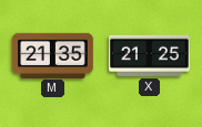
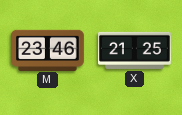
M: 21:35 -> 23:46
